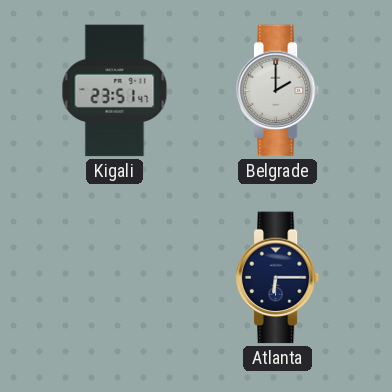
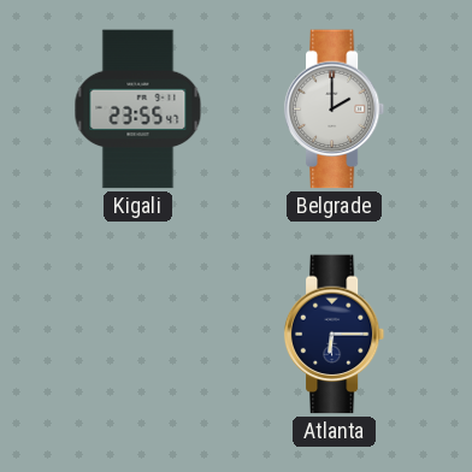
Kigali: 23:51 -> 23:55
